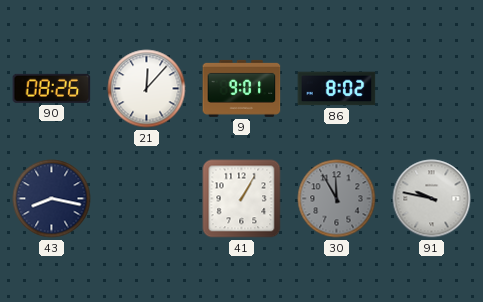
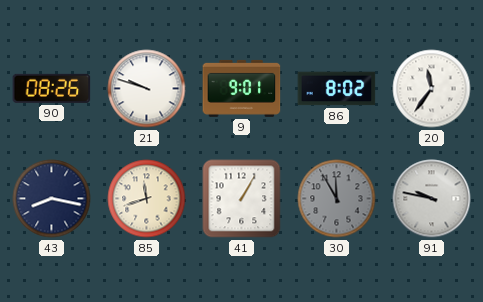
21: 12:07 -> 9:48
20: none -> 11:36
85: none -> 11:42
